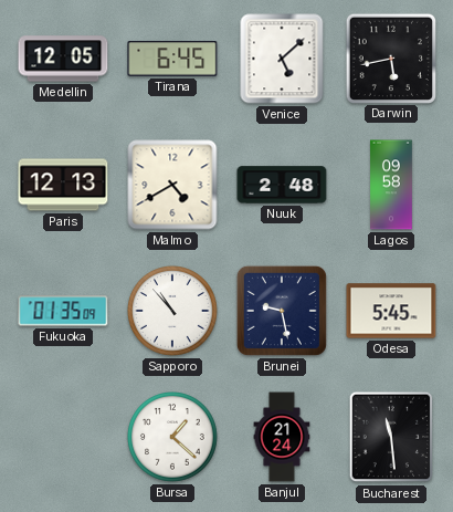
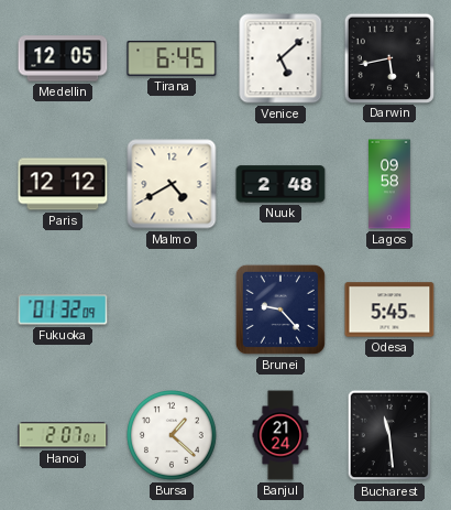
Paris: 12:13 -> 12:12
Fukuoka: 01:35 -> 01:32
Sapporo: 10:53 -> none
Brunei: 9:28 -> 9:23
Hanoi: none -> 2:07
